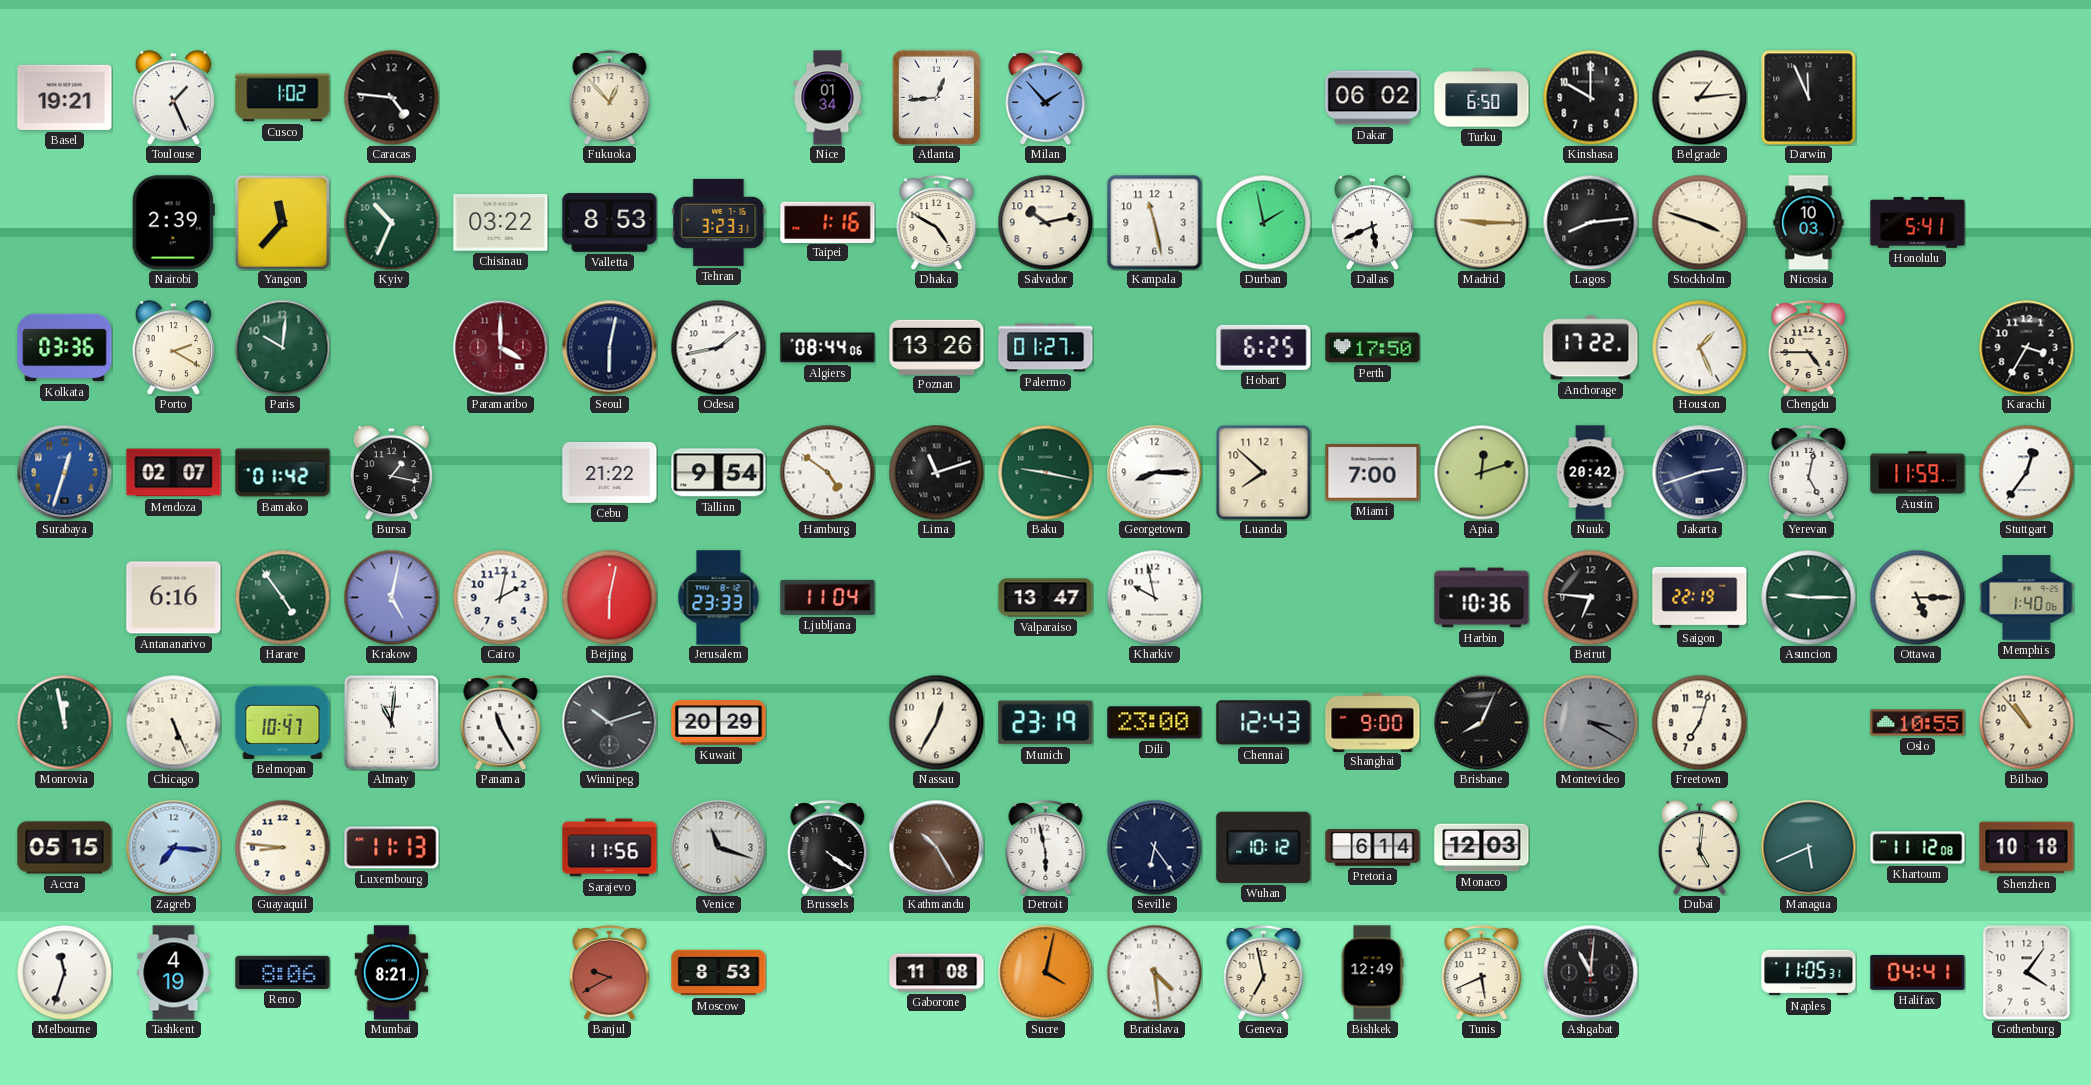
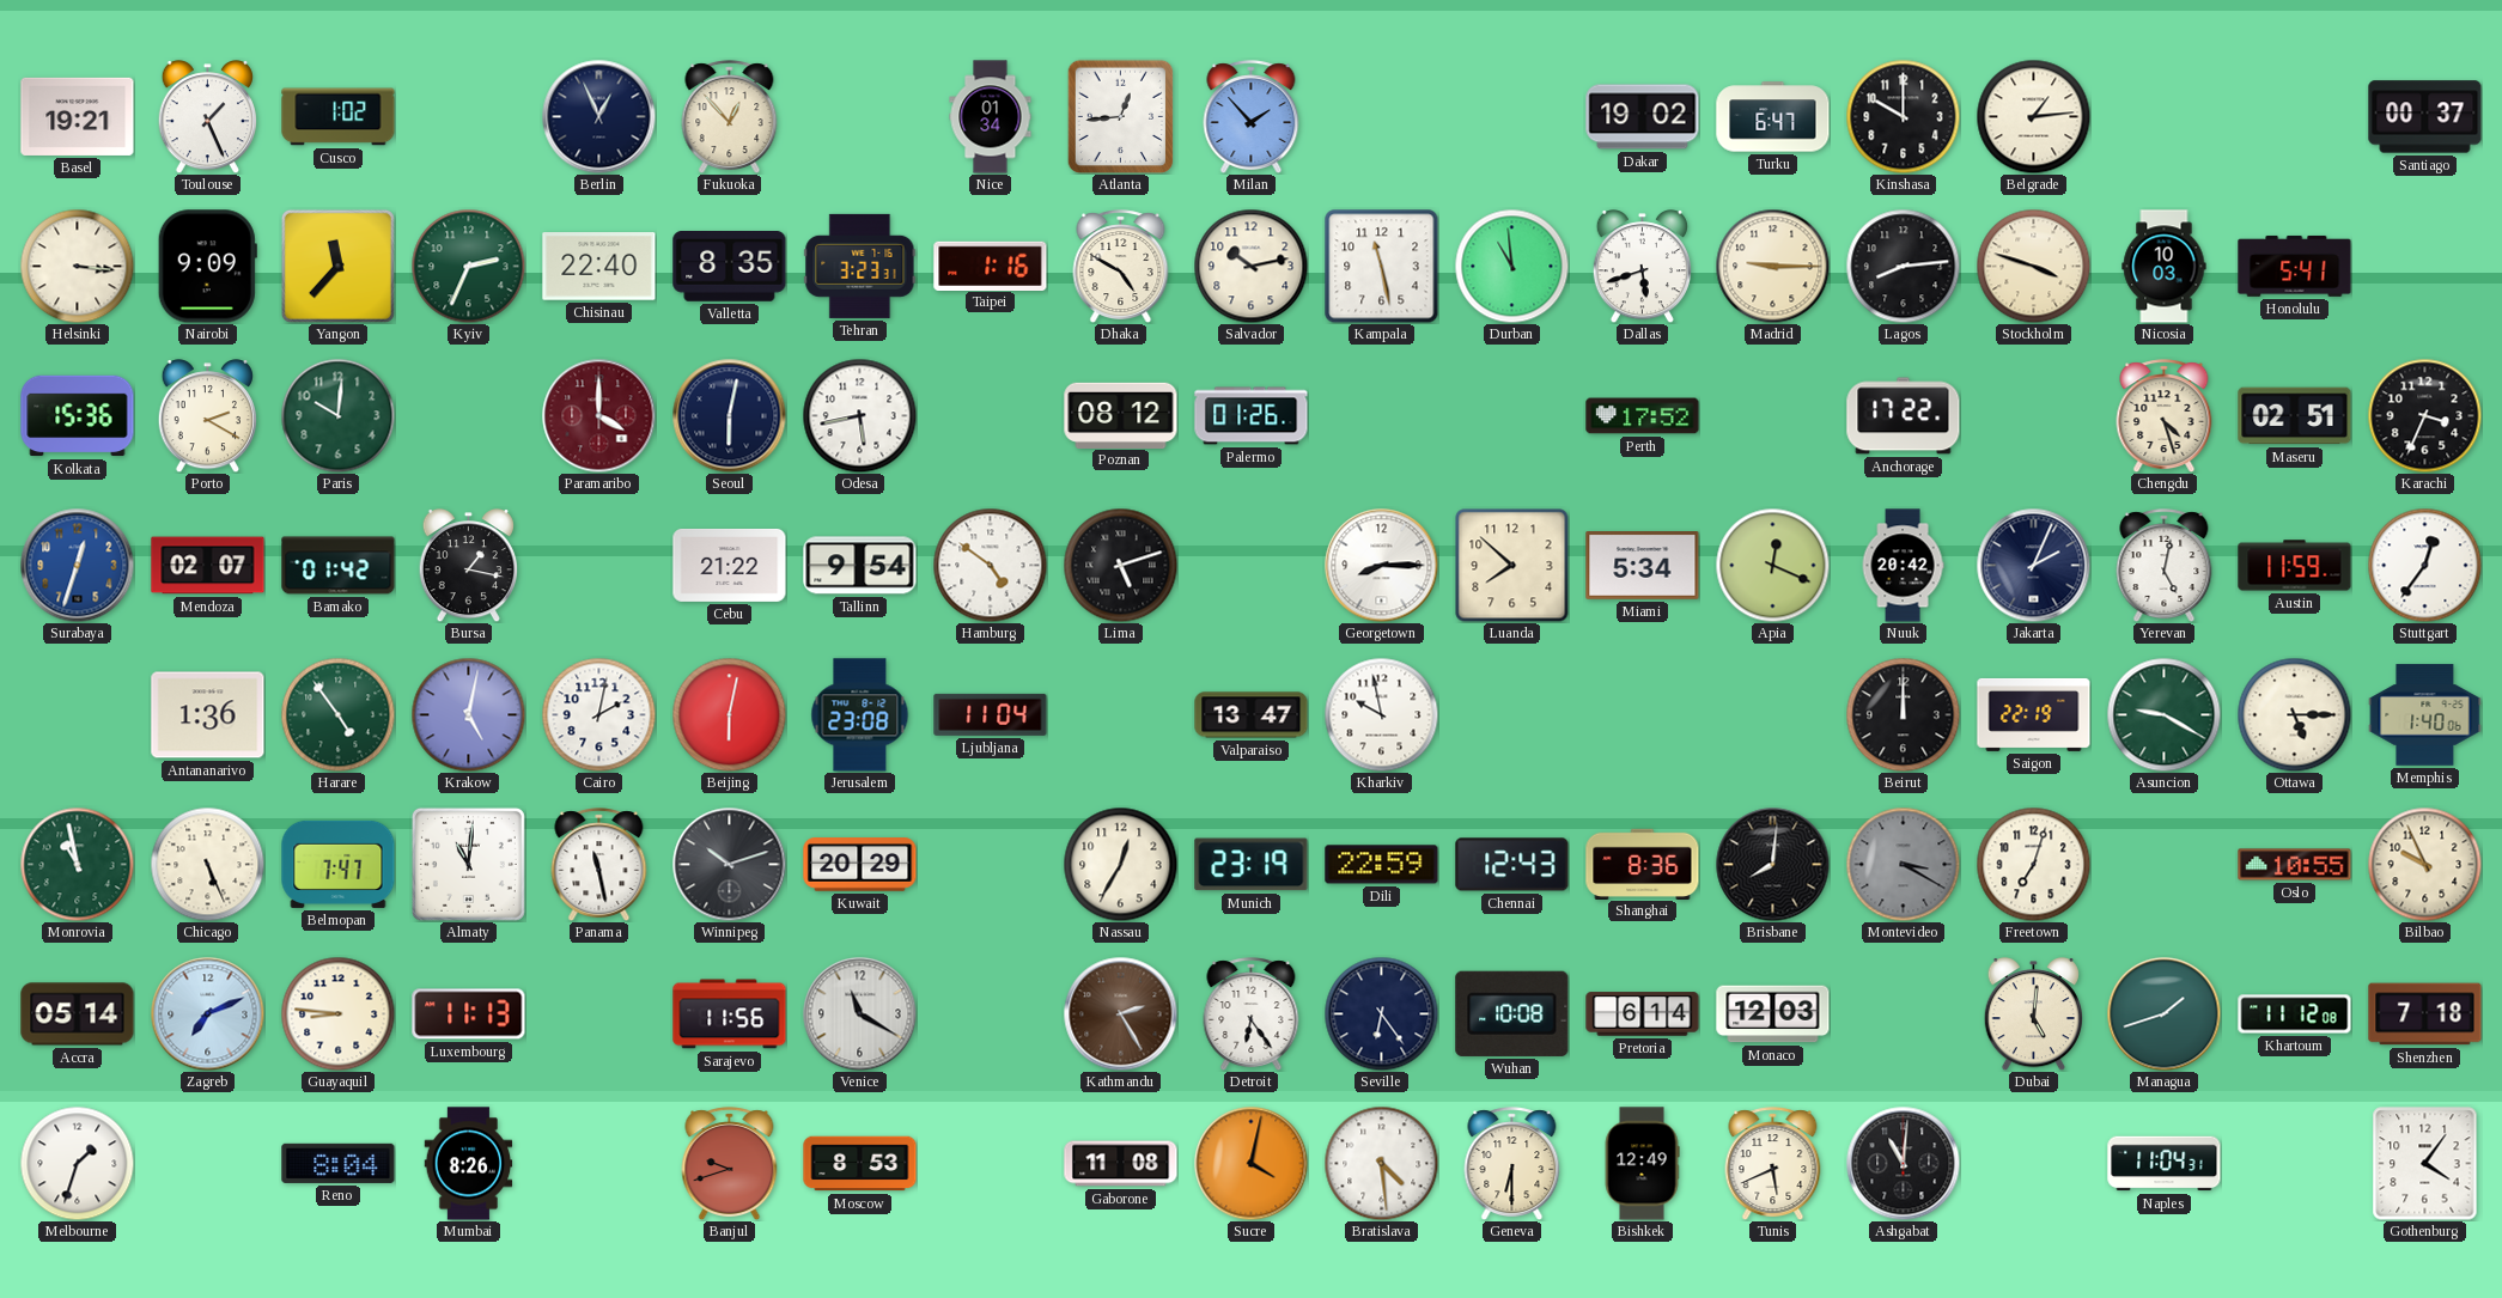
Caracas: 4:46 -> none
Berlin: none -> 12:56
Dakar: 06:02 -> 19:02
Turku: 6:50 -> 6:47
Darwin: 11:56 -> none
Santiago: none -> 00:37
Helsinki: none -> 3:16
Nairobi: 2:39 -> 9:09
Kyiv: 10:34 -> 2:34
Chisinau: 03:22 -> 22:40
Valletta: 8:53 -> 8:35
Durban: 1:58 -> 10:59
Dallas: 5:41 -> 5:42
Kolkata: 03:36 -> 15:36
Odesa: 1:43 -> 5:43
Algiers: 08:44 -> none
Poznan: 13:26 -> 08:12
Palermo: 01:27 -> 01:26
Hobart: 6:25 -> none
Perth: 17:50 -> 17:52
Houston: 1:26 -> none
Chengdu: 4:45 -> 4:27
Maseru: none -> 02:51
Karachi: 3:35 -> 3:34
Lima: 11:12 -> 5:12
Baku: 9:17 -> none
Miami: 7:00 -> 5:34
Apia: 12:12 -> 12:19
Jakarta: 2:42 -> 2:04
Antananarivo: 6:16 -> 1:36
Jerusalem: 23:33 -> 23:08
Harbin: 10:36 -> none
Beirut: 6:46 -> 12:00
Asuncion: 9:15 -> 9:20
Monrovia: 11:58 -> 10:58
Belmopan: 10:47 -> 7:47
Panama: 11:25 -> 11:28
Dili: 23:00 -> 22:59
Shanghai: 9:00 -> 8:36
Brisbane: 8:04 -> 8:01
Bilbao: 10:53 -> 9:56
Accra: 05:15 -> 05:14
Zagreb: 7:16 -> 7:11
Venice: 11:18 -> 11:20
Brussels: 4:21 -> none
Kathmandu: 10:25 -> 2:25
Detroit: 5:58 -> 6:24
Wuhan: 10:12 -> 10:08
Managua: 5:41 -> 1:42
Shenzhen: 10:18 -> 7:18
Melbourne: 11:33 -> 1:33
Tashkent: 4:19 -> none
Reno: 8:06 -> 8:04
Mumbai: 8:21 -> 8:26
Banjul: 9:40 -> 9:42
Geneva: 6:58 -> 6:30
Naples: 11:05 -> 11:04
Halifax: 04:41 -> none
